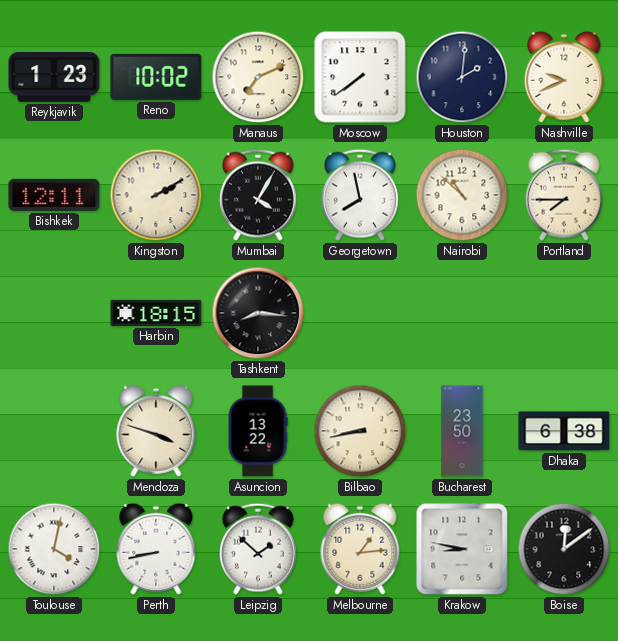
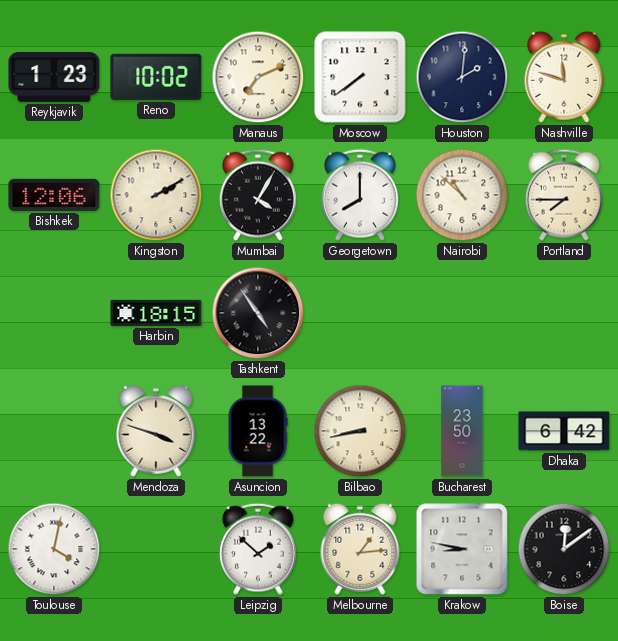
Nashville: 9:41 -> 11:48
Bishkek: 12:11 -> 12:06
Georgetown: 7:58 -> 8:00
Tashkent: 8:16 -> 4:54
Dhaka: 6:38 -> 6:42
Perth: 8:43 -> none
